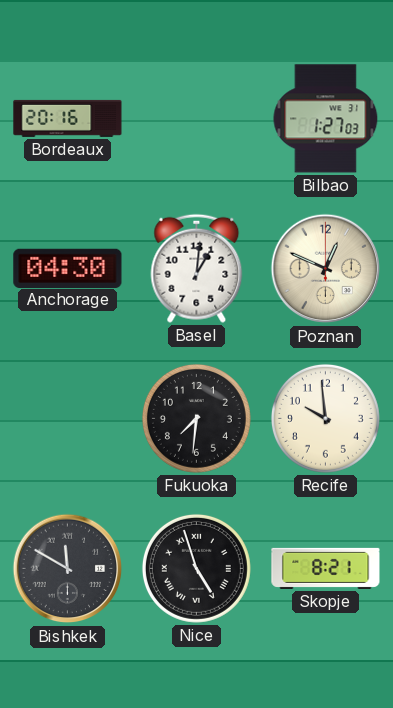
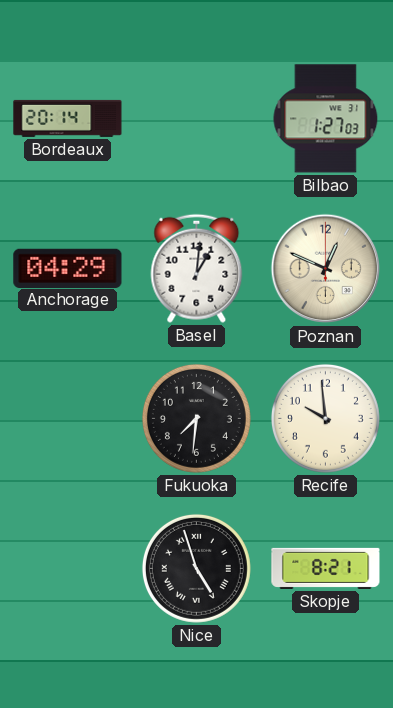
Bordeaux: 20:16 -> 20:14
Anchorage: 04:30 -> 04:29
Bishkek: 11:50 -> none
